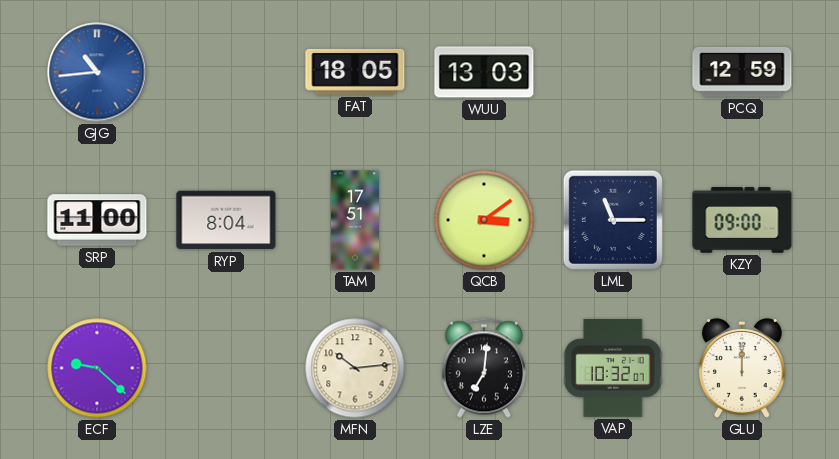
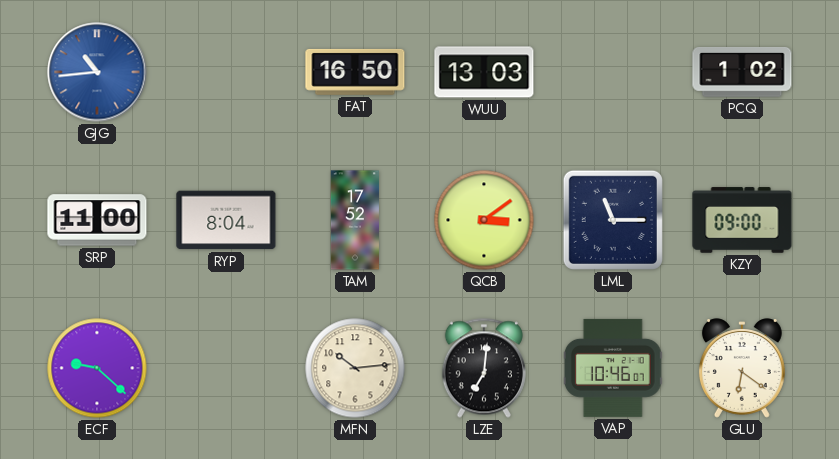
FAT: 18:05 -> 16:50
PCQ: 12:59 -> 1:02
TAM: 17:51 -> 17:52
VAP: 10:32 -> 10:46
GLU: 12:00 -> 6:21
